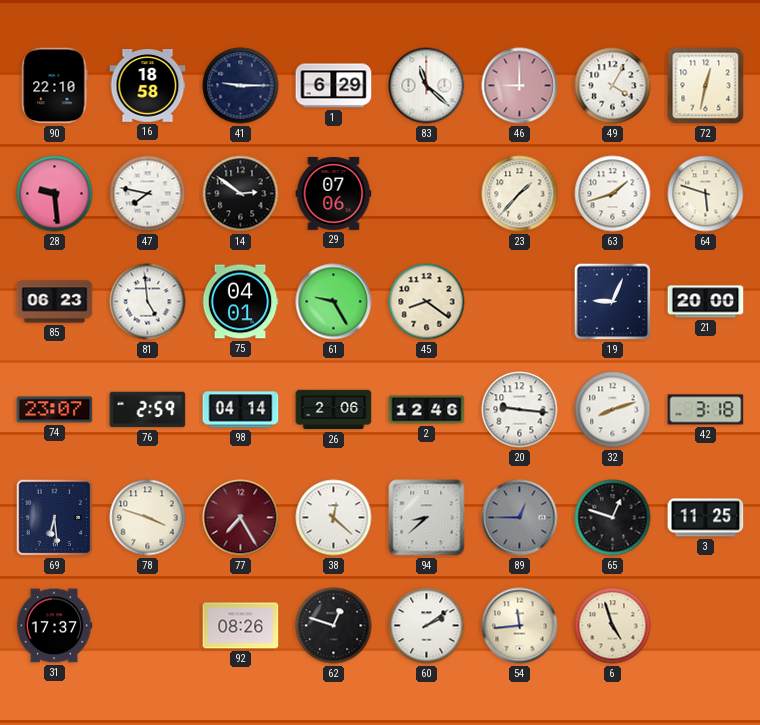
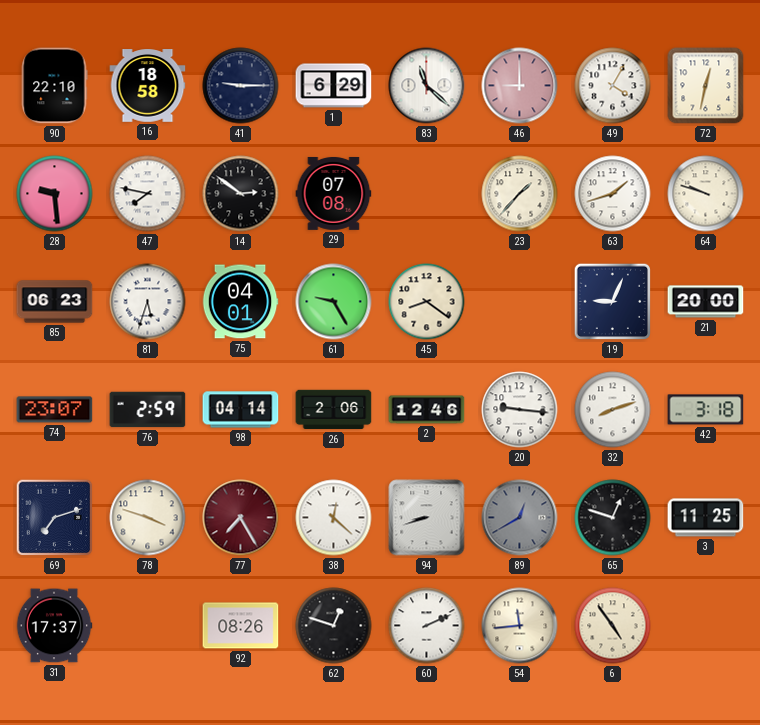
29: 07:06 -> 07:08
64: 5:48 -> 9:48
81: 4:59 -> 5:33
69: 6:29 -> 7:12
94: 8:38 -> 8:42
89: 12:45 -> 12:40
60: 2:09 -> 2:11
6: 4:57 -> 4:54
